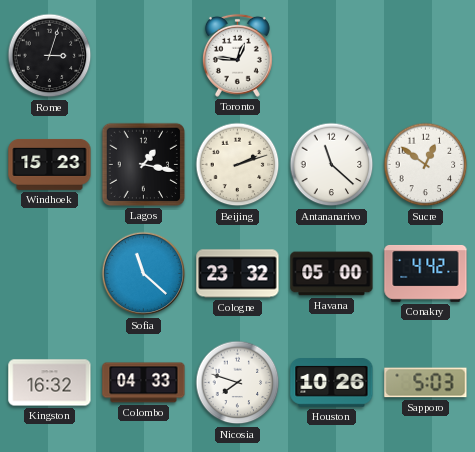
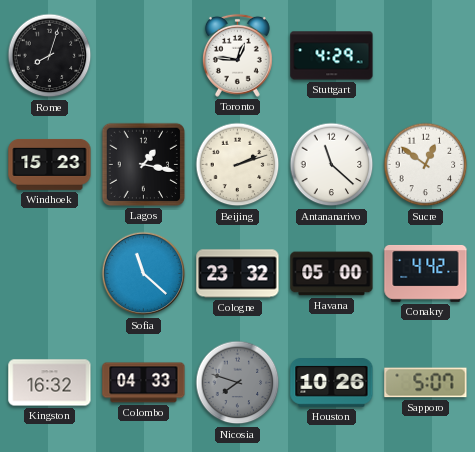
Rome: 3:03 -> 8:03
Stuttgart: none -> 4:29
Nicosia dial: white -> grey
Sapporo: 5:03 -> 5:07
